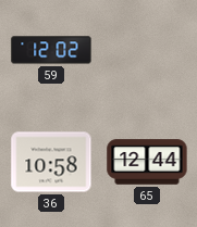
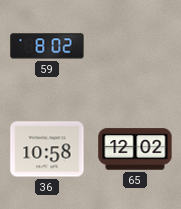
59: 12:02 -> 8:02
65: 12:44 -> 12:02
